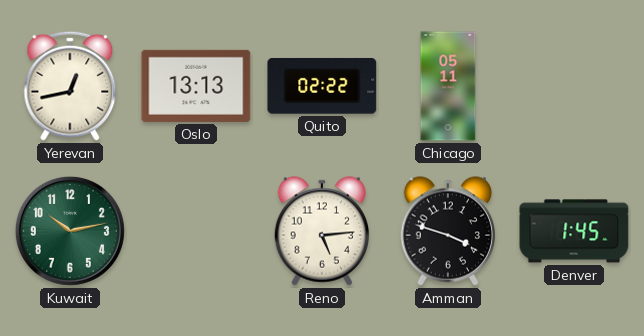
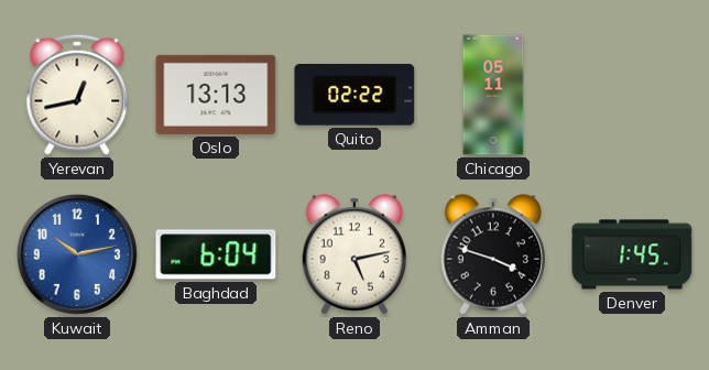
Kuwait dial: green -> blue
Baghdad: none -> 6:04
Reno: 5:14 -> 5:13
